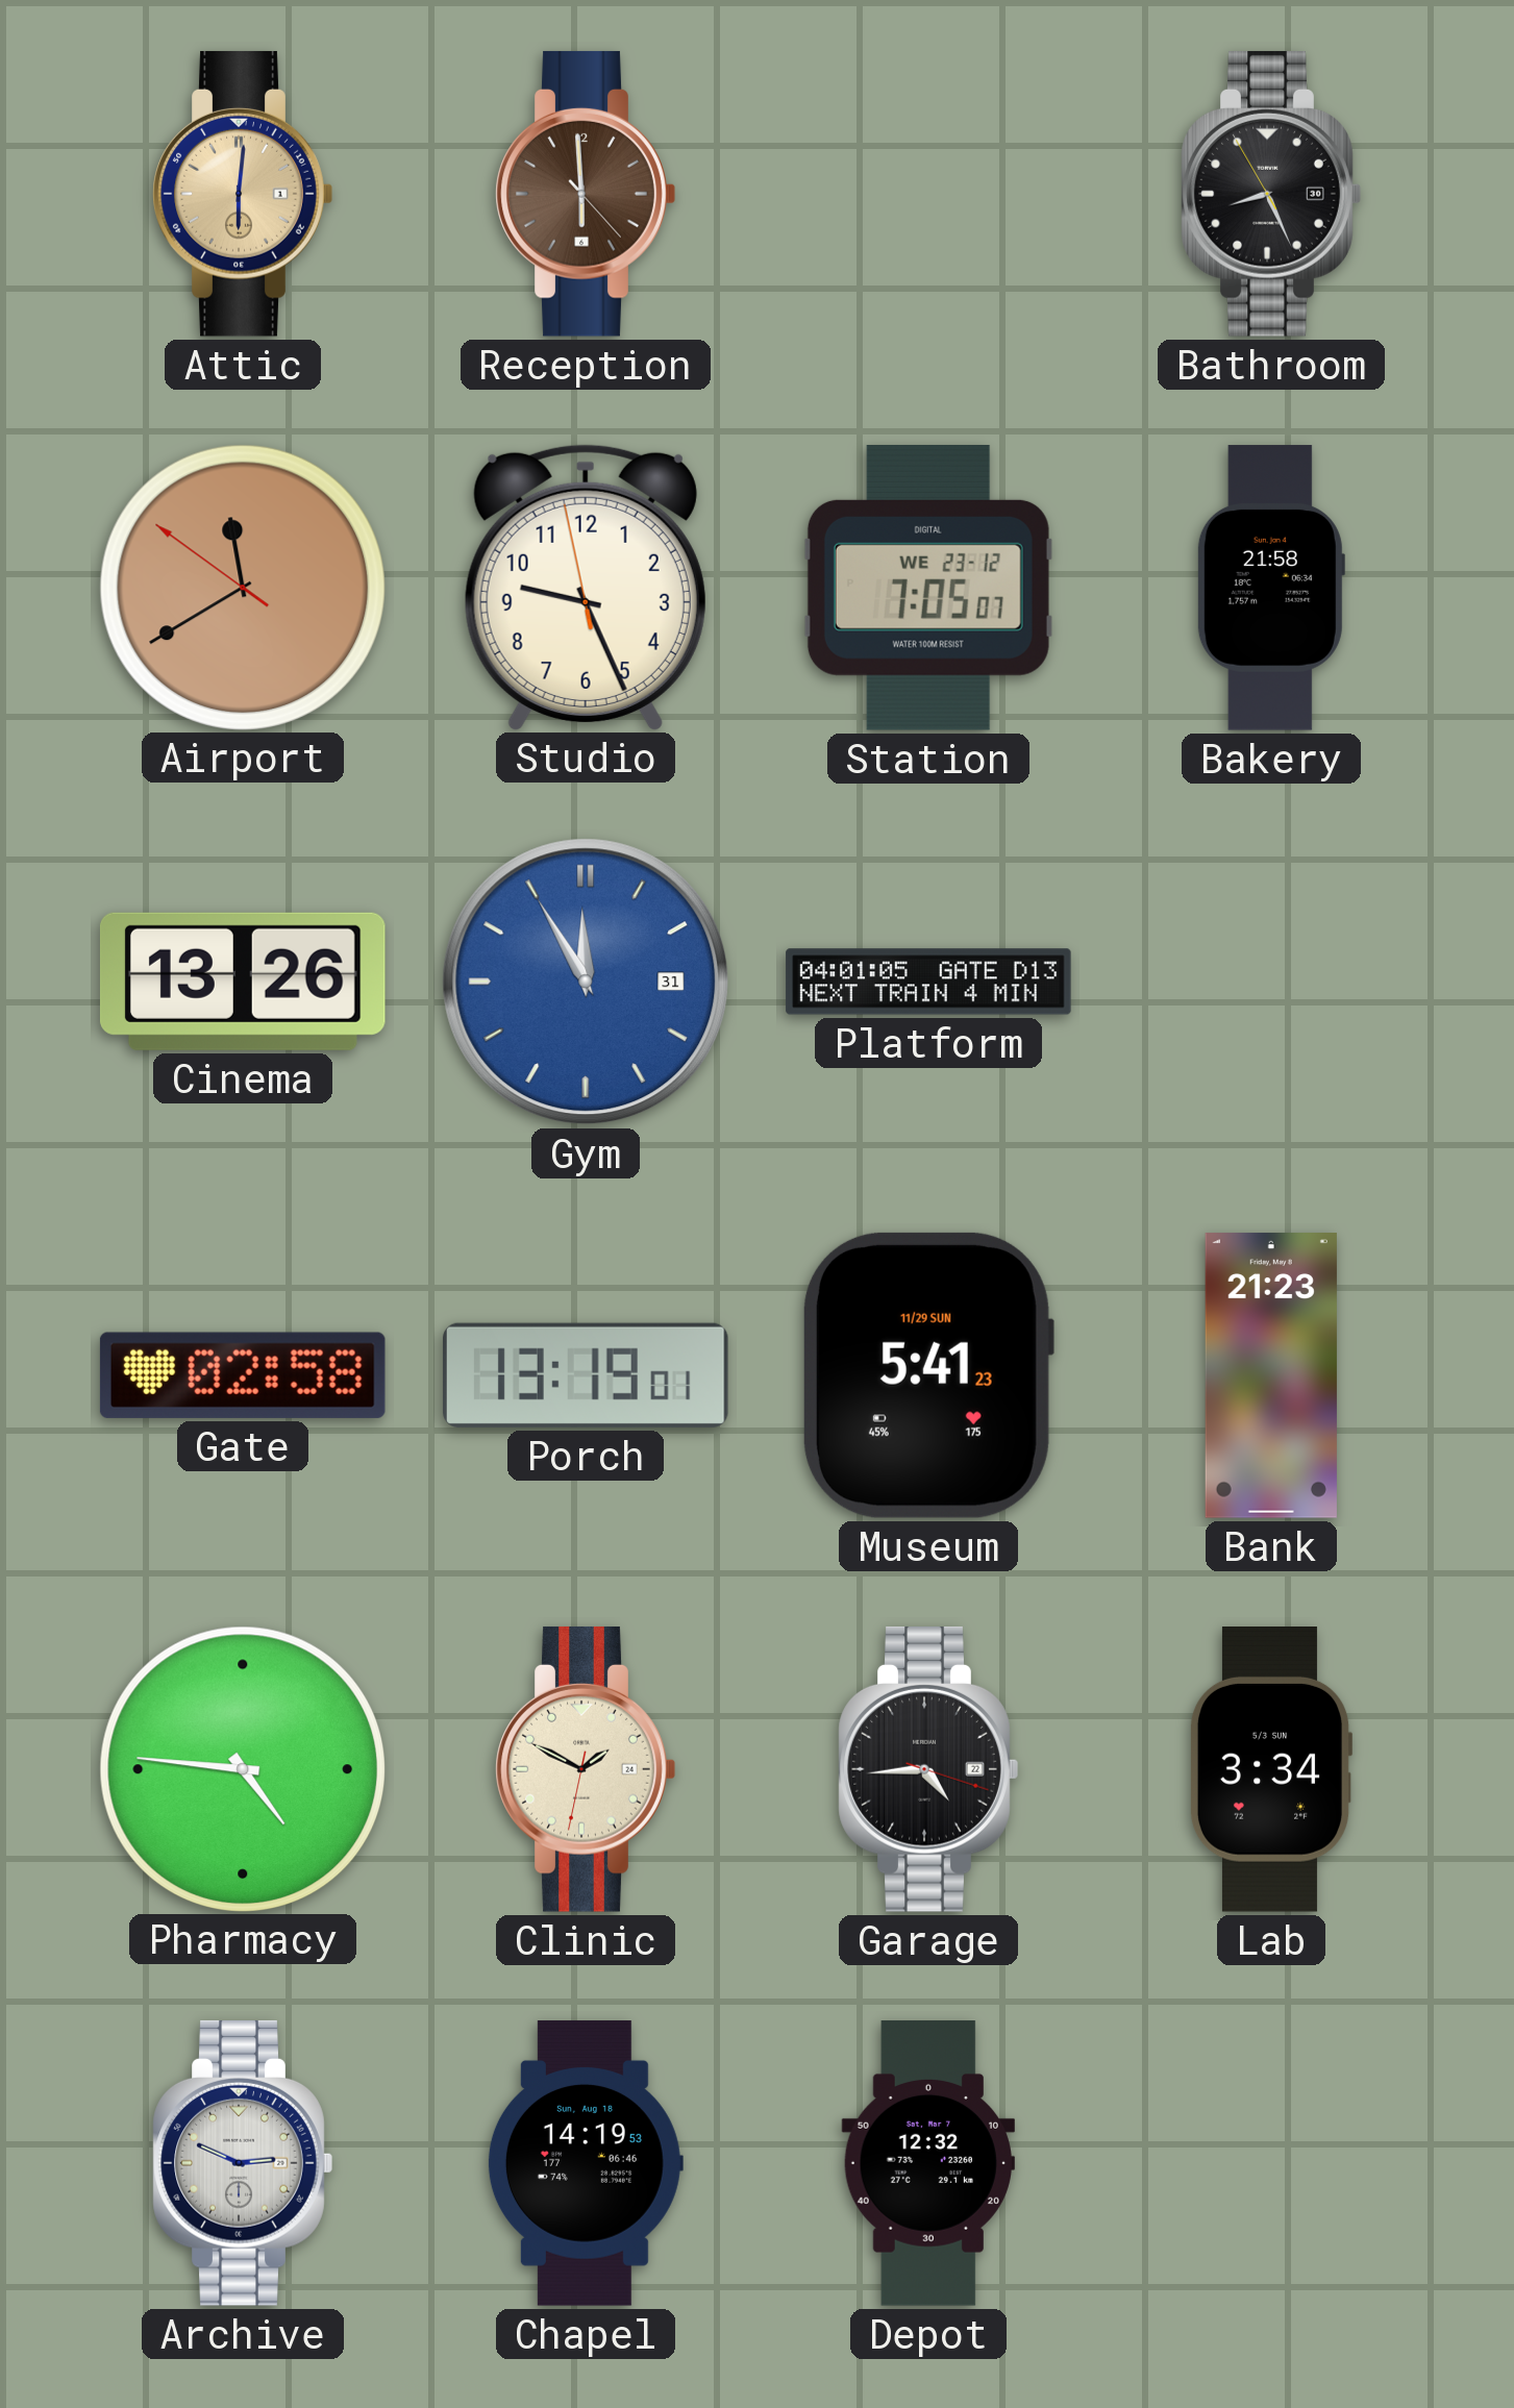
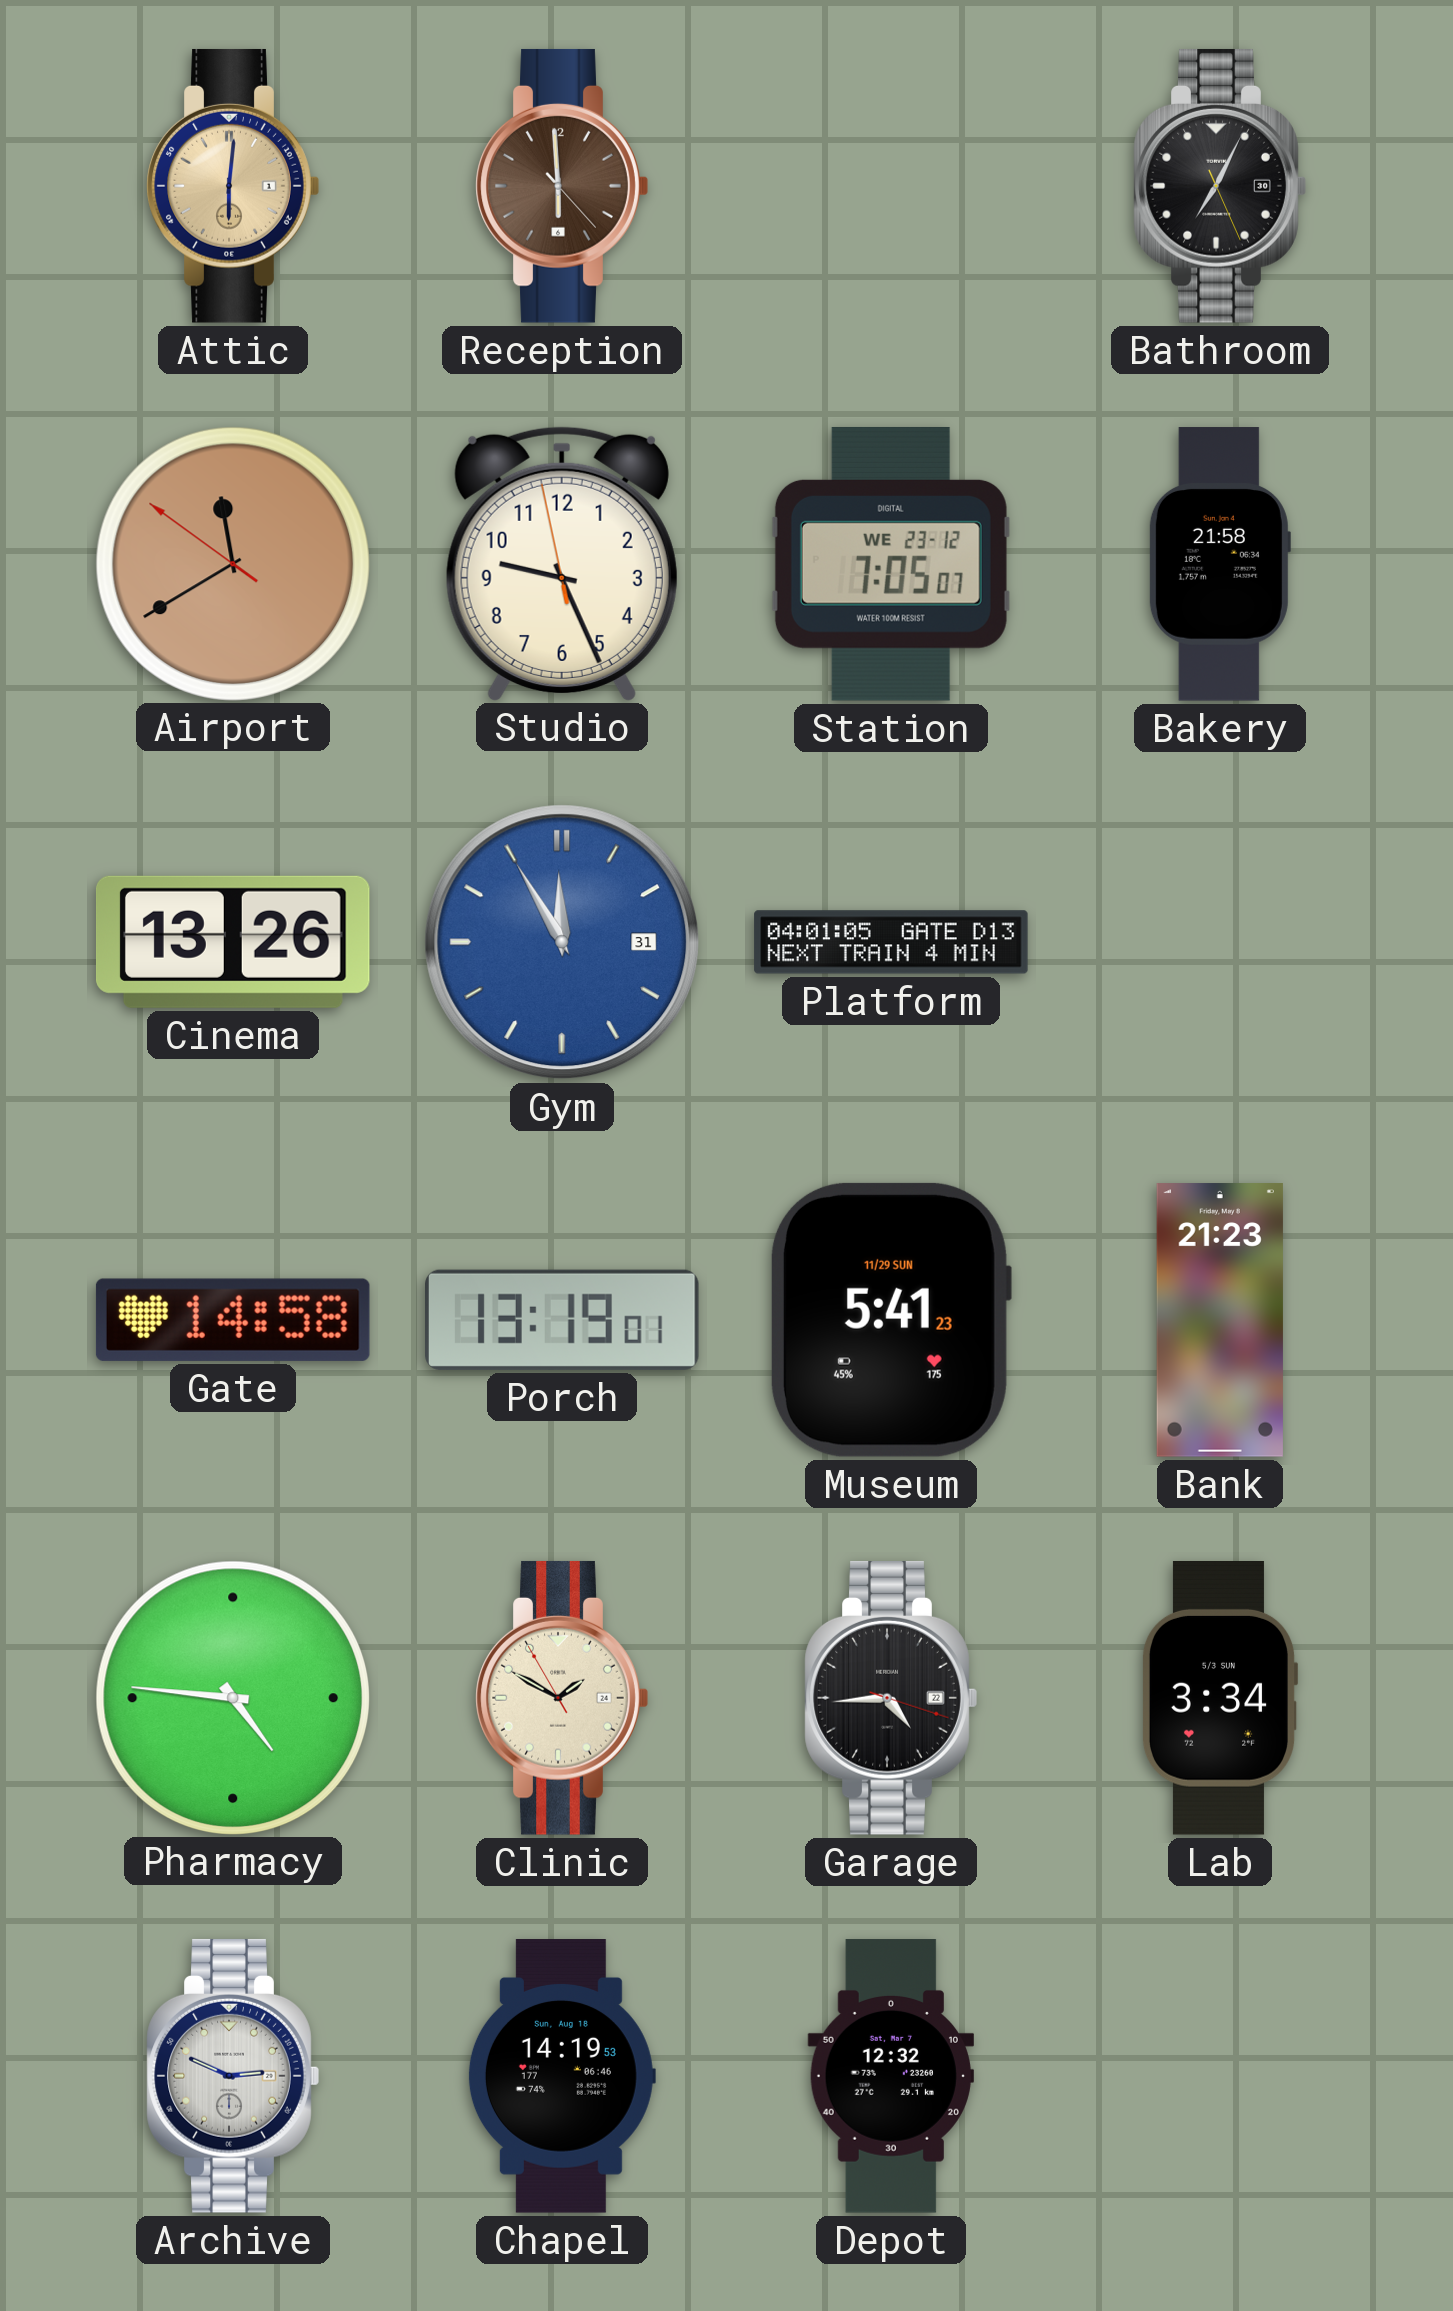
Bathroom: 8:25 -> 7:04
Gate: 02:58 -> 14:58
Clinic: 1:49:32 -> 1:49:55
